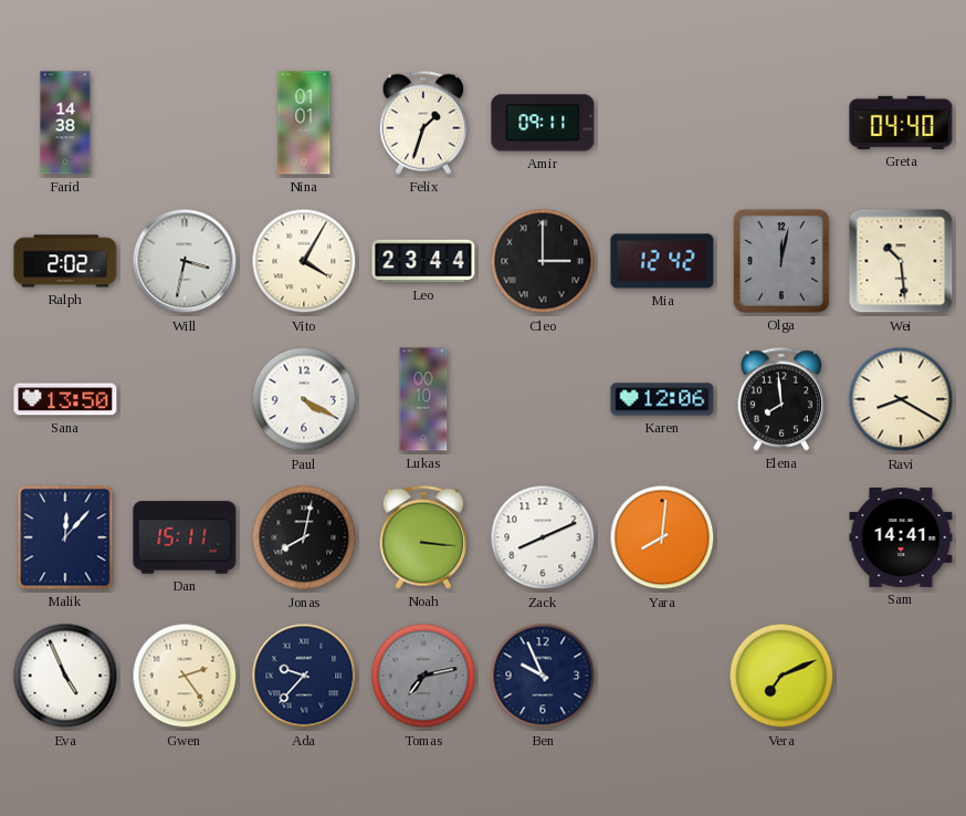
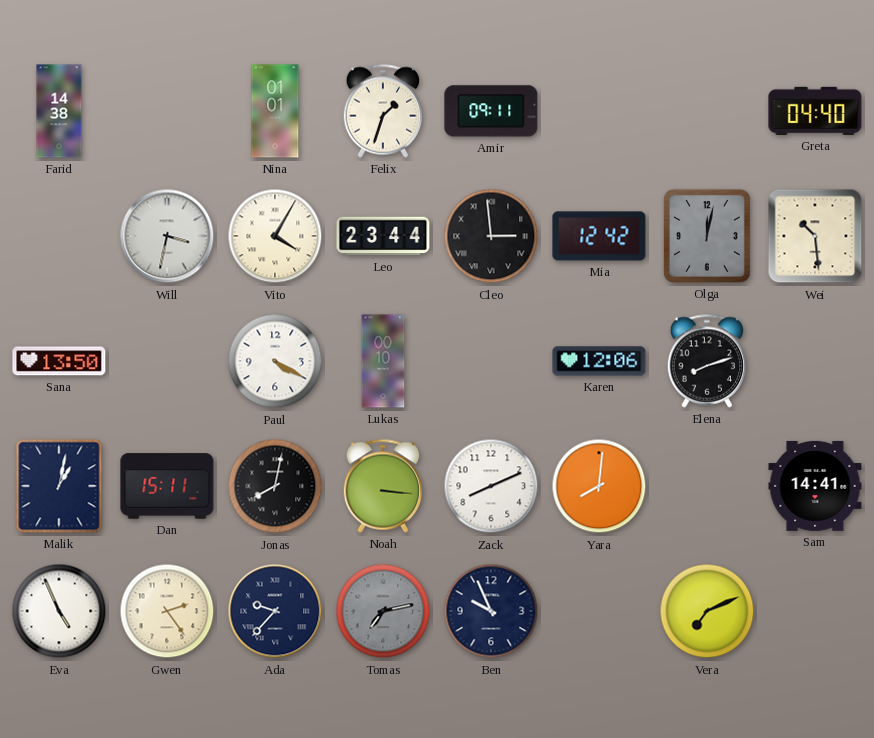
Ralph: 2:02 -> none
Cleo: 3:00 -> 2:59
Elena: 7:59 -> 8:12
Ravi: 8:20 -> none
Malik: 12:07 -> 1:02
